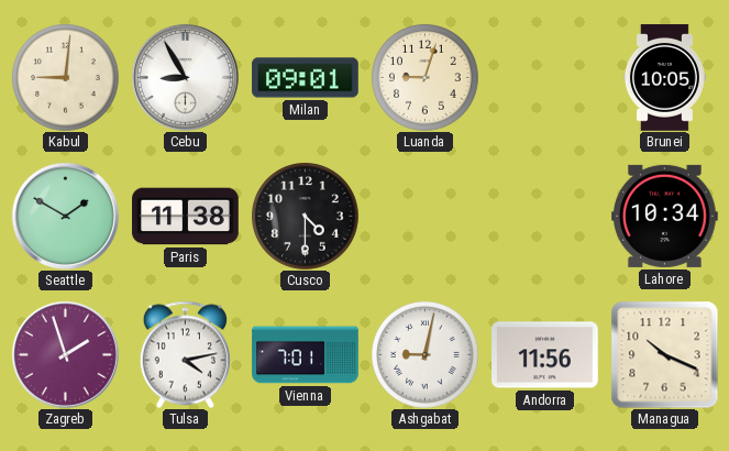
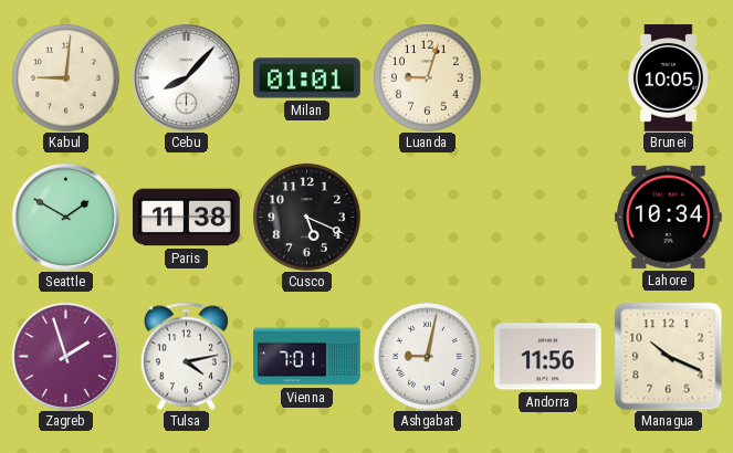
Cebu: 8:55 -> 8:07
Milan: 09:01 -> 01:01
Cusco: 4:30 -> 5:19
